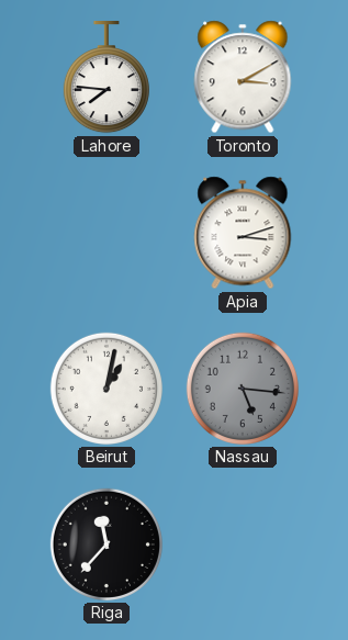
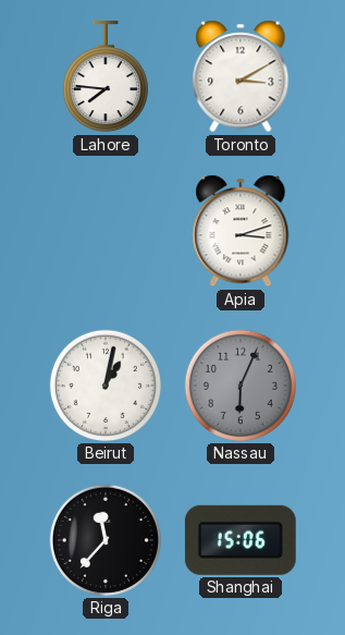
Nassau: 5:16 -> 6:04
Shanghai: none -> 15:06
